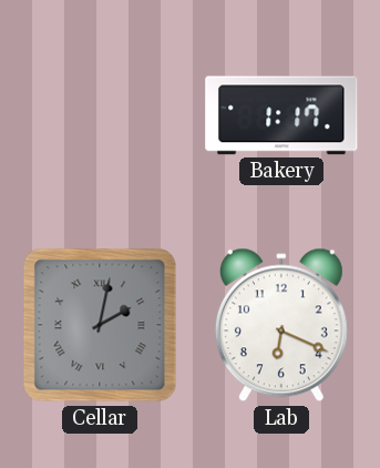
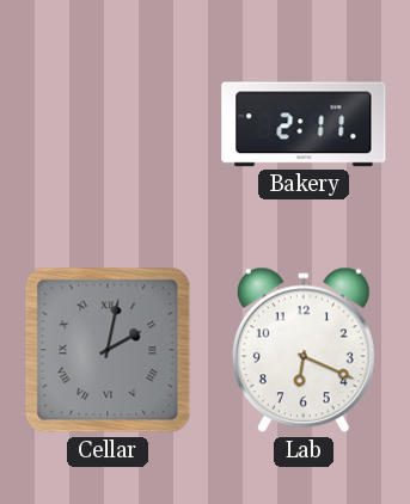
Bakery: 1:17 -> 2:11
